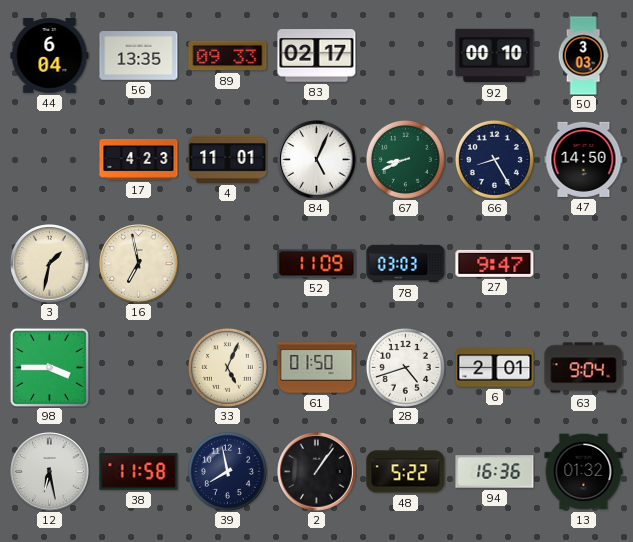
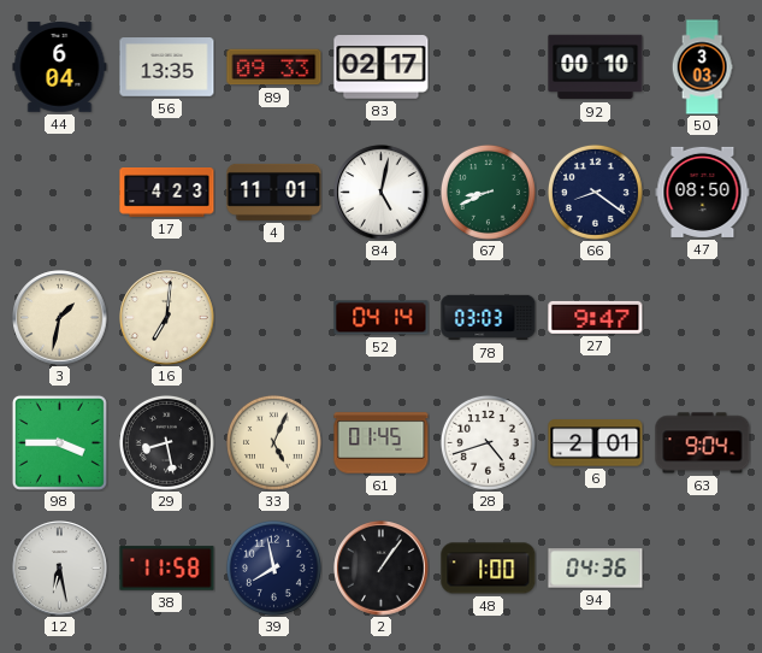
84: 5:04 -> 5:02
66: 8:25 -> 8:21
47: 14:50 -> 08:50
16: 6:58 -> 7:01
52: 11:09 -> 04:14
29: none -> 8:28
61: 01:50 -> 01:45
48: 5:22 -> 1:00
94: 16:36 -> 04:36
13: 01:32 -> none
